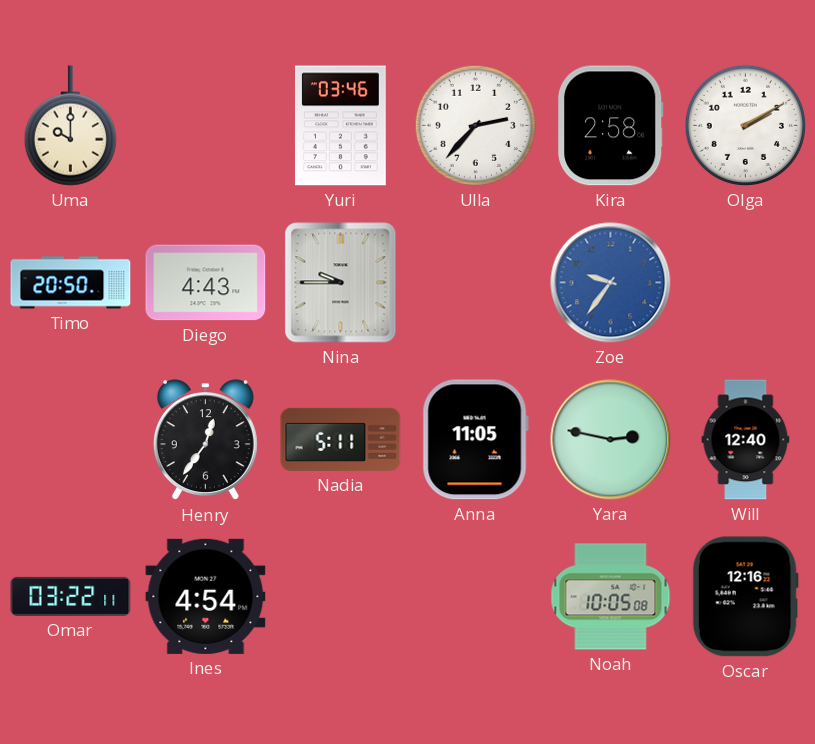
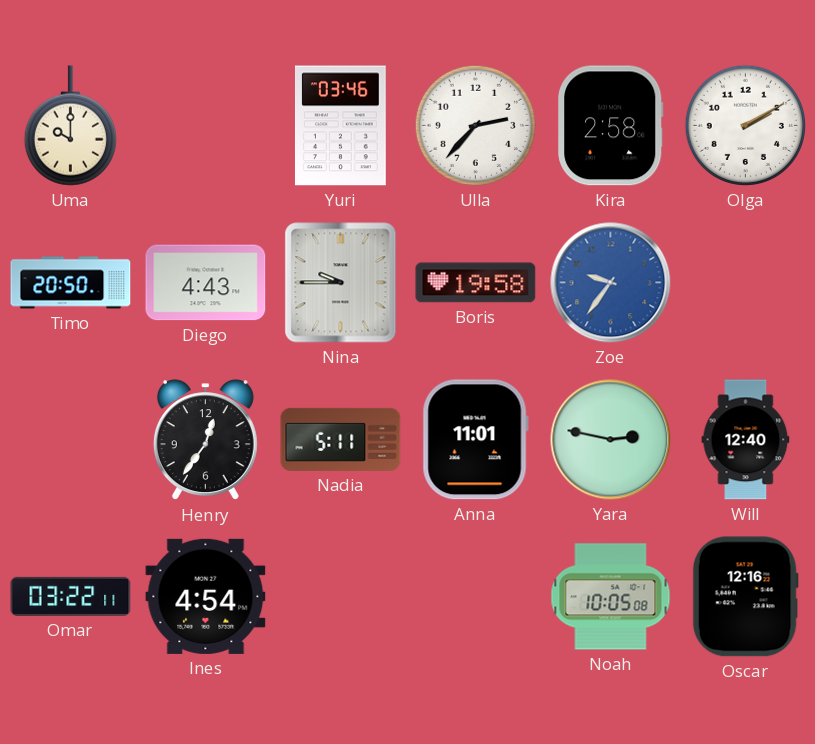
Boris: none -> 19:58
Anna: 11:05 -> 11:01
